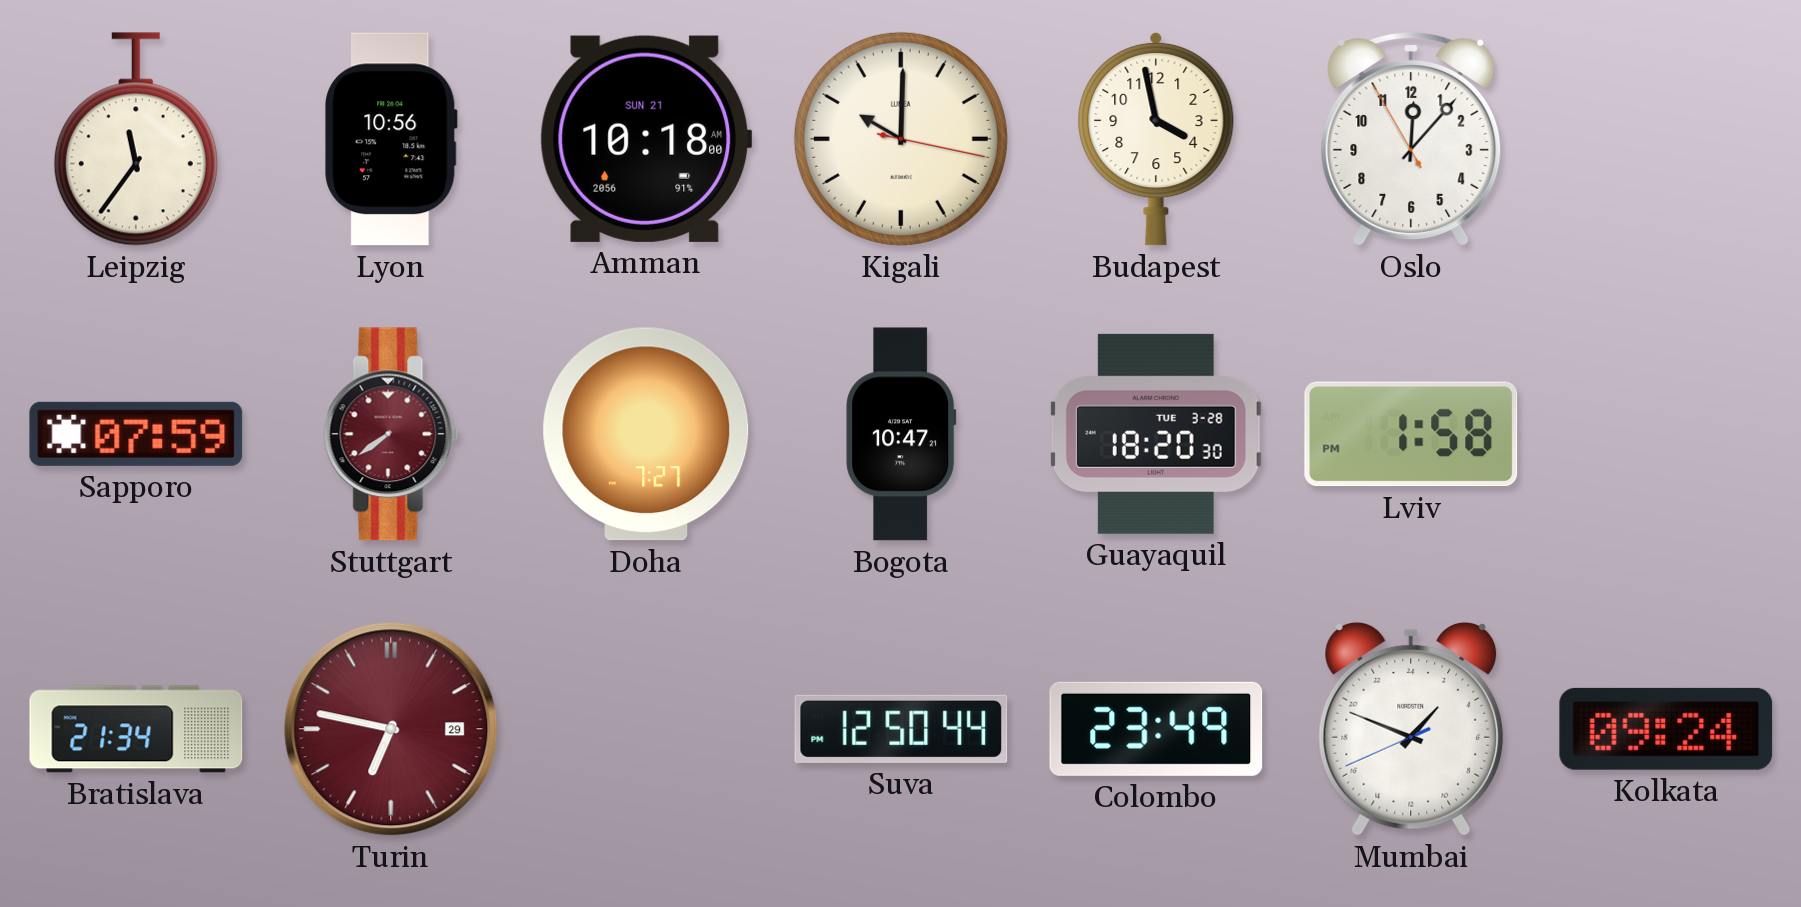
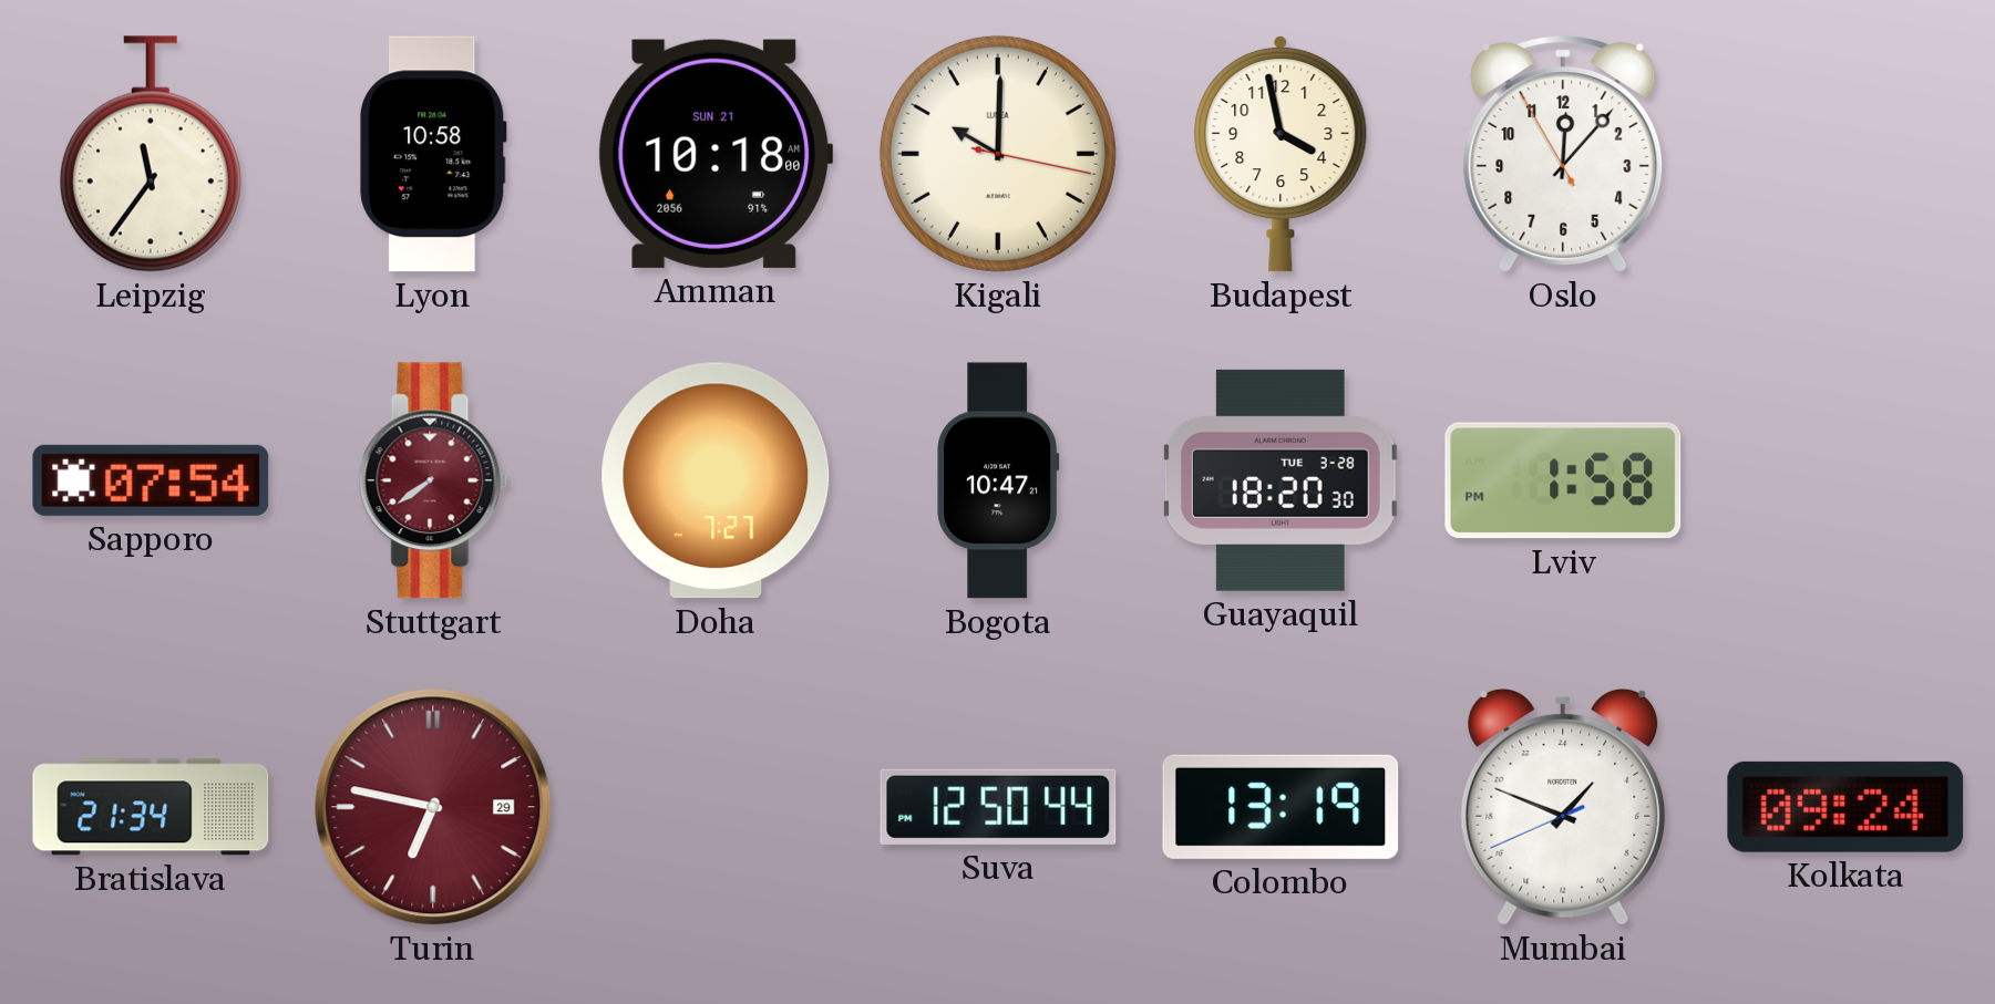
Lyon: 10:56 -> 10:58
Sapporo: 07:59 -> 07:54
Colombo: 23:49 -> 13:19
